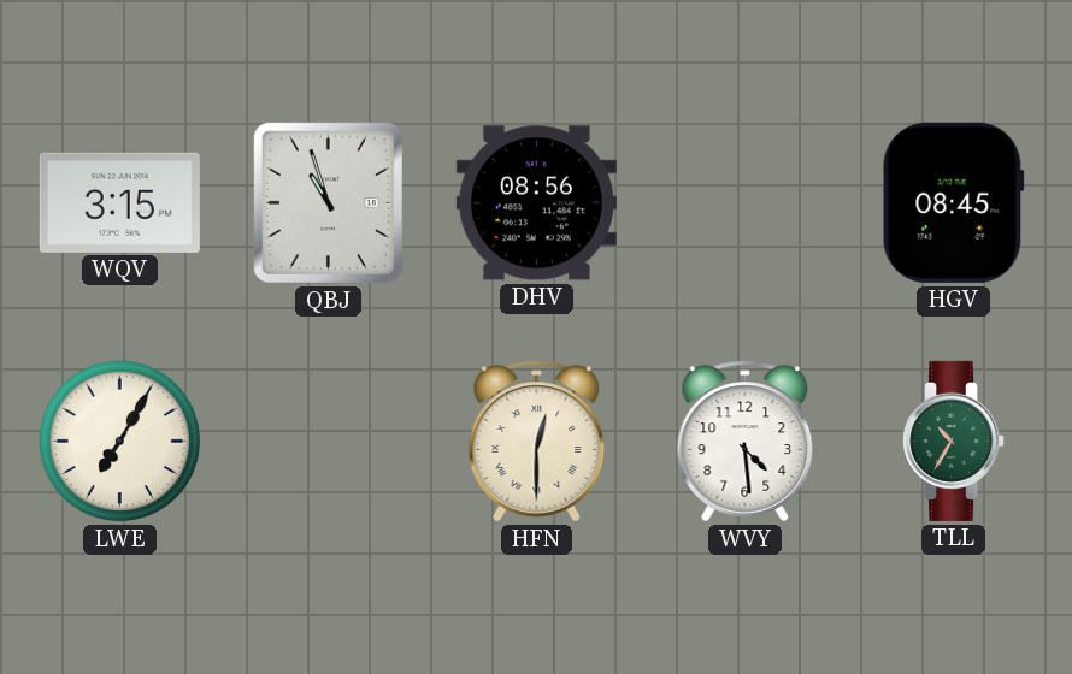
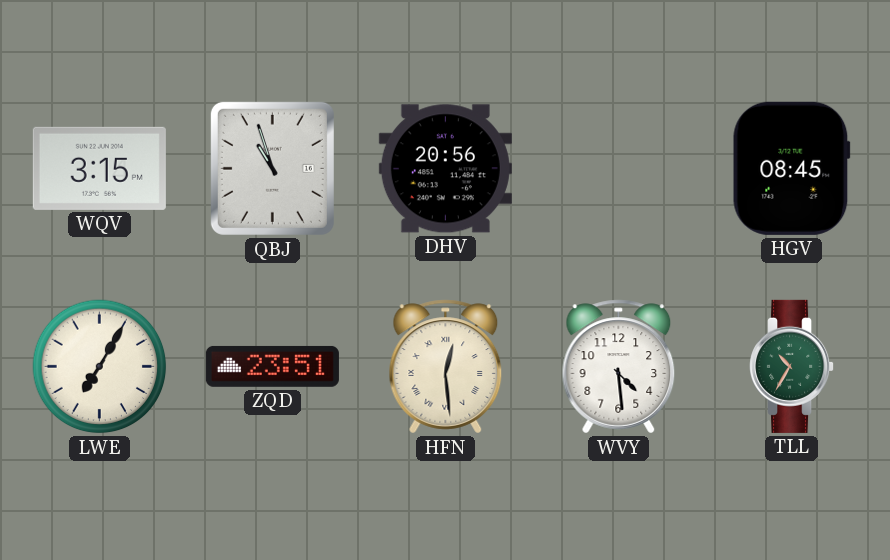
DHV: 08:56 -> 20:56
ZQD: none -> 23:51
HFN: 12:30 -> 12:29
